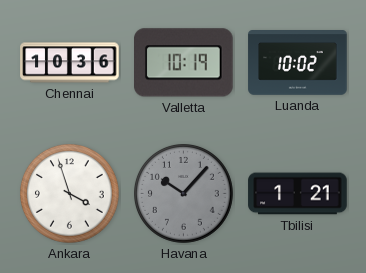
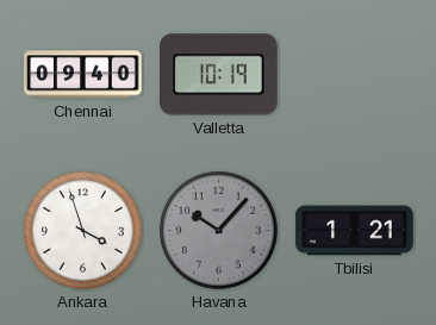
Chennai: 10:36 -> 09:40
Luanda: 10:02 -> none
